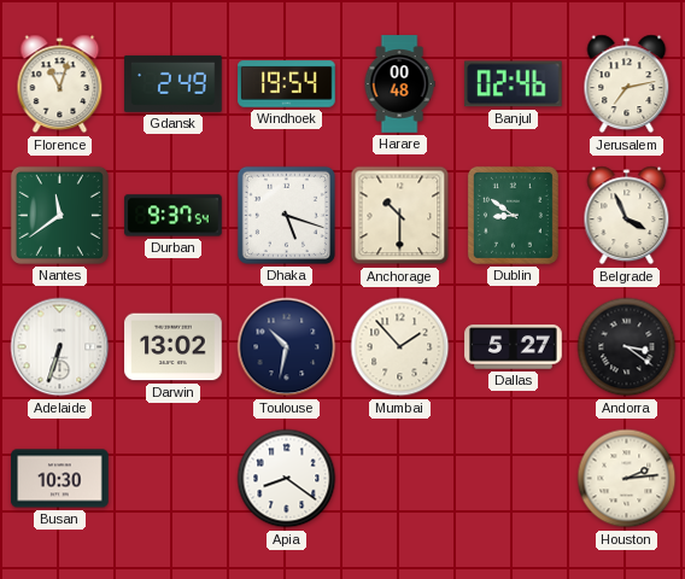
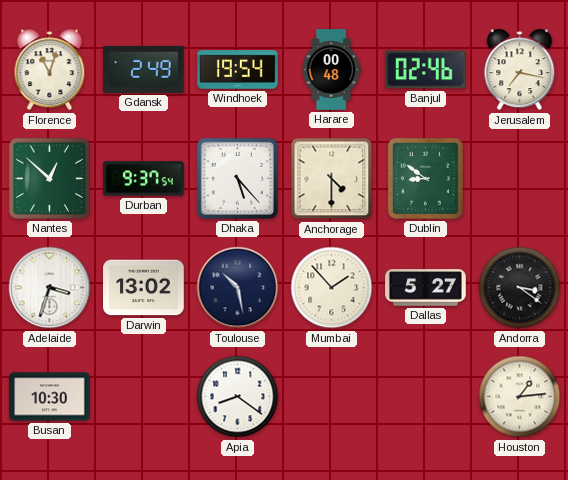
Jerusalem: 7:13 -> 7:17
Nantes: 11:39 -> 12:52
Dhaka: 5:18 -> 5:23
Anchorage: 10:30 -> 4:30
Belgrade: 3:56 -> none
Adelaide: 6:33 -> 3:33
Toulouse: 10:32 -> 10:28
Houston: 2:14 -> 1:14
